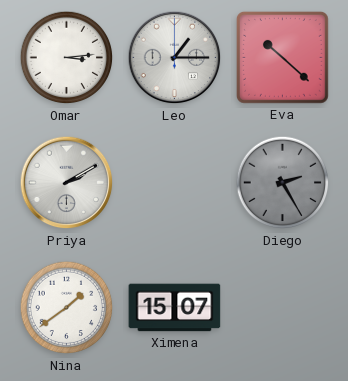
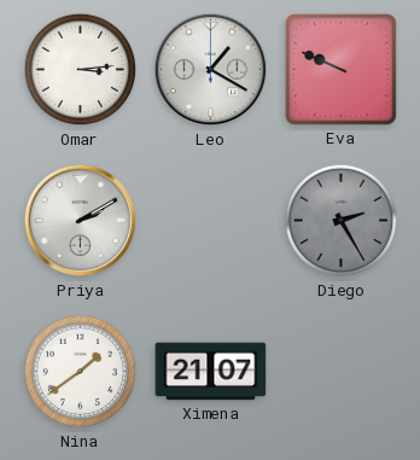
Leo: 1:15 -> 1:20
Eva: 10:22 -> 9:49
Ximena: 15:07 -> 21:07
